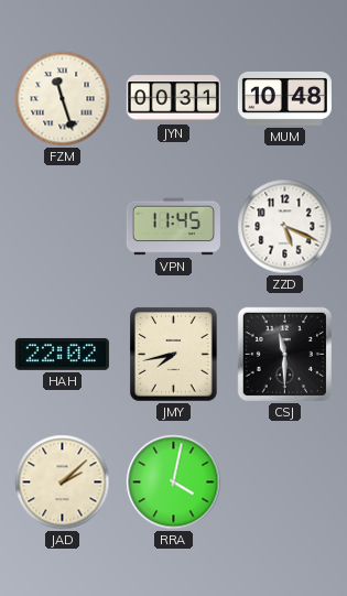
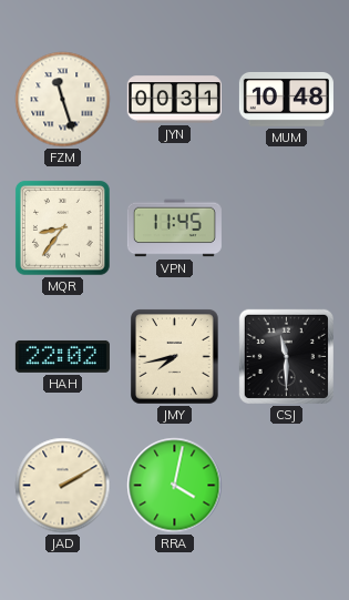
MQR: none -> 8:36
ZZD: 5:19 -> none
JAD: 2:08 -> 2:10
